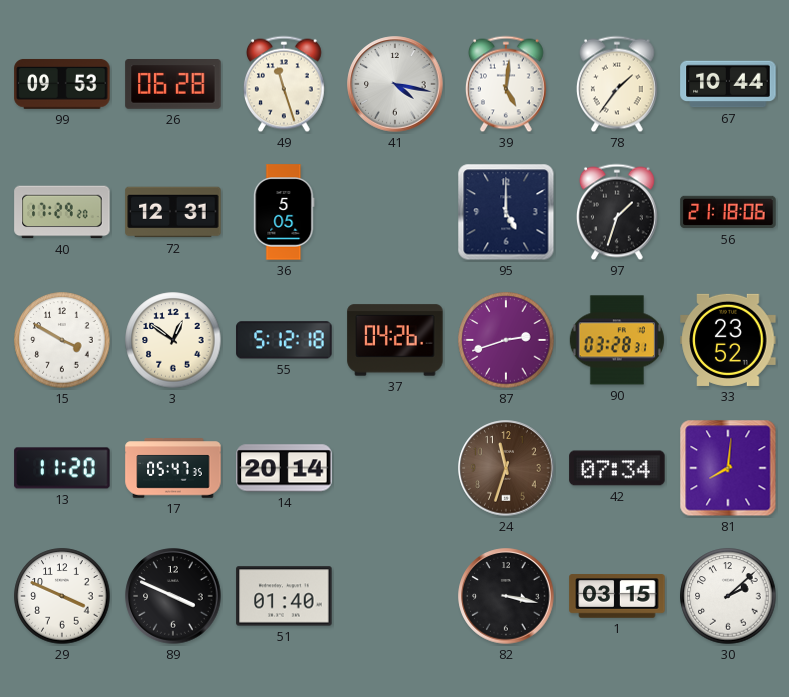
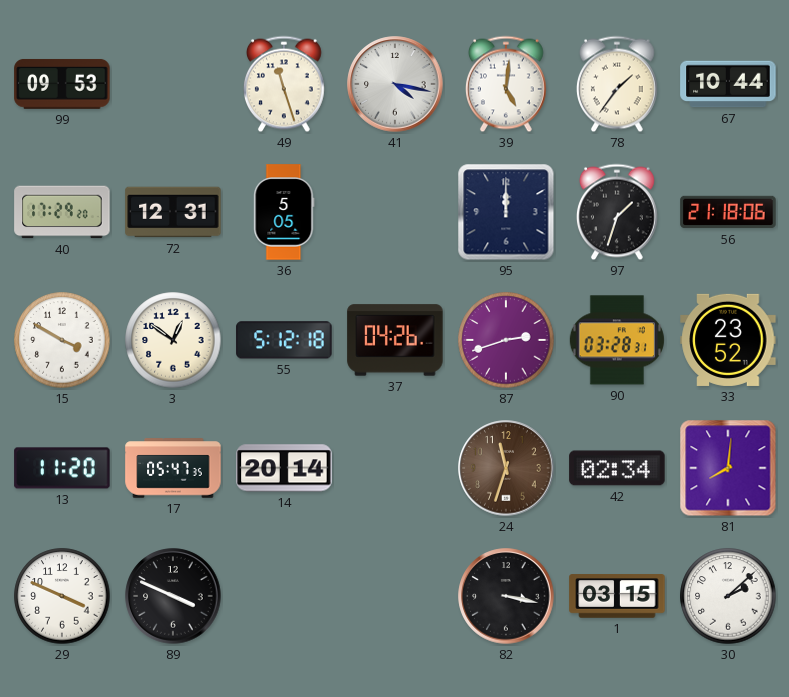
26: 06:28 -> none
95: 5:00 -> 12:00
42: 07:34 -> 02:34
51: 01:40 -> none
